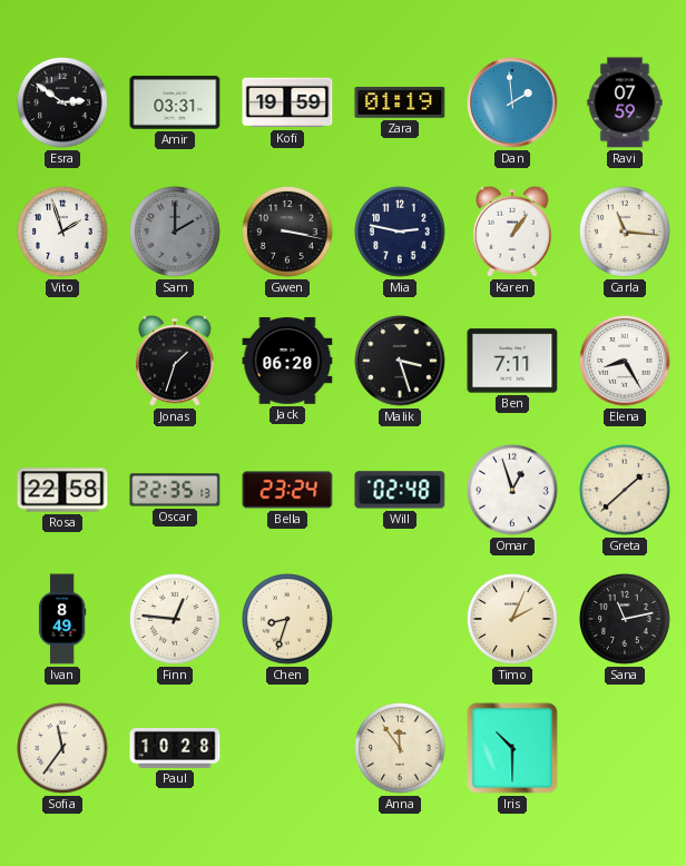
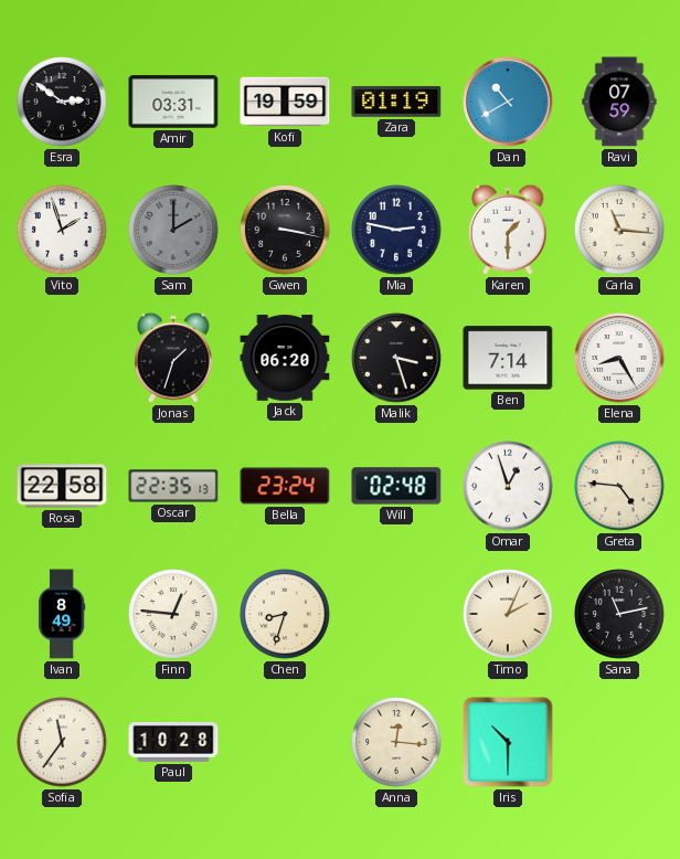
Dan: 1:59 -> 10:40
Karen: 1:06 -> 1:30
Ben: 7:11 -> 7:14
Greta: 1:38 -> 4:46
Anna: 11:54 -> 12:16
